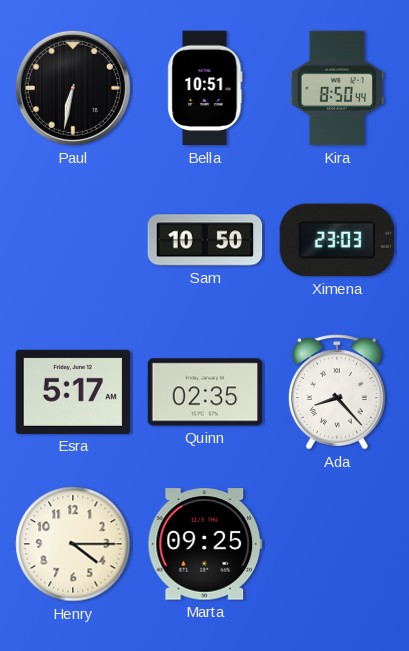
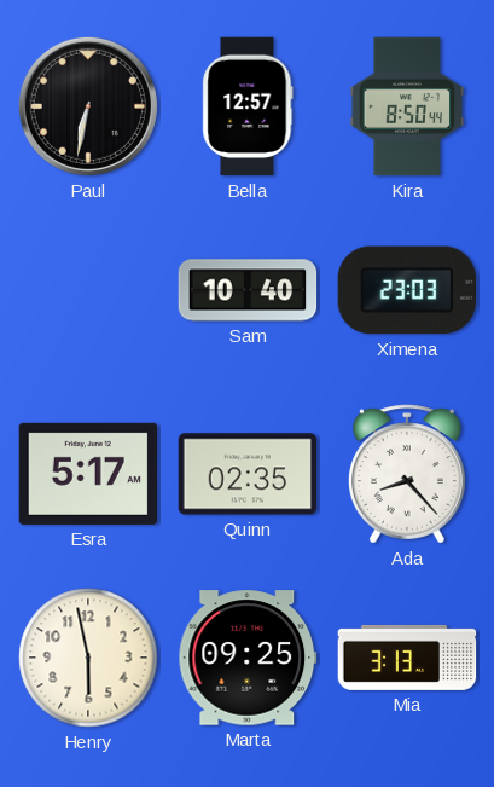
Bella: 10:51 -> 12:57
Sam: 10:50 -> 10:40
Henry: 4:15 -> 5:58
Mia: none -> 3:13
